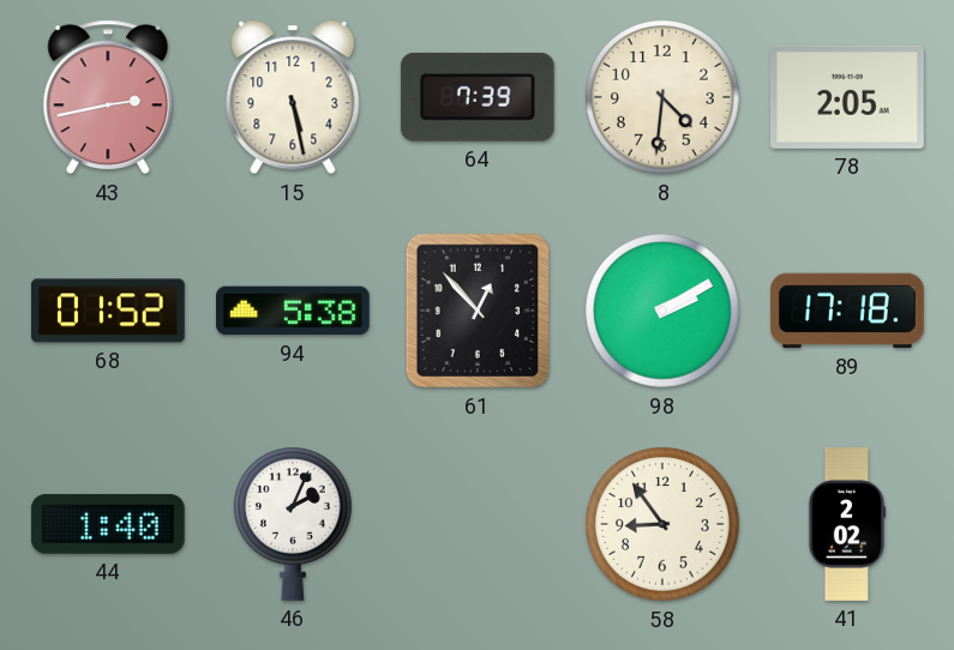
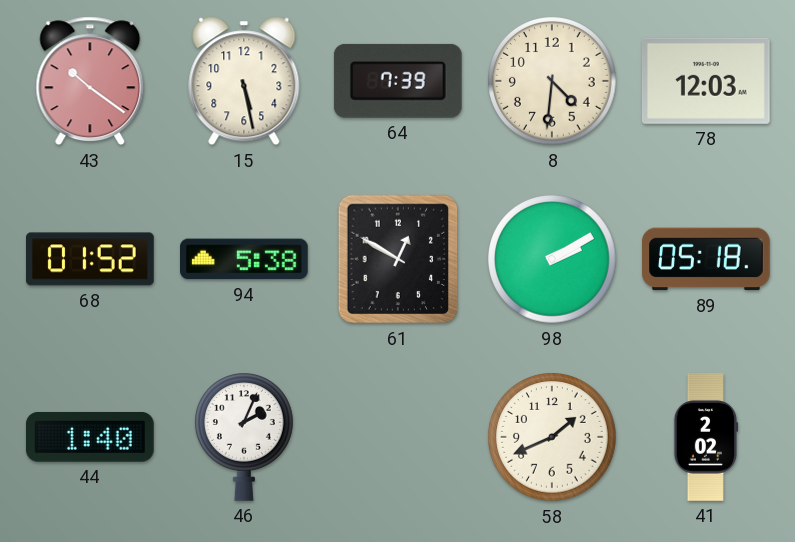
43: 2:43 -> 10:21
78: 2:05 -> 12:03
61: 12:53 -> 12:50
89: 17:18 -> 05:18
58: 8:54 -> 1:41
